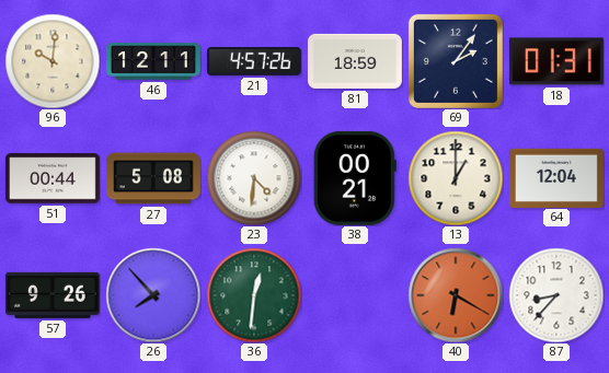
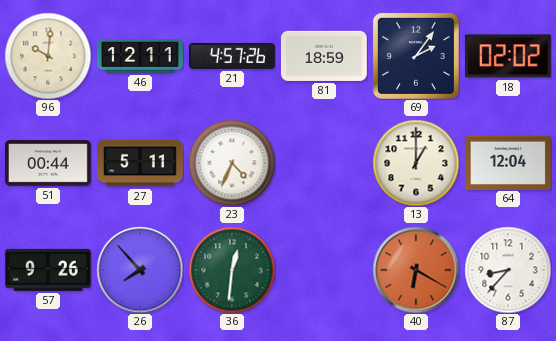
18: 01:31 -> 02:02
27: 5:08 -> 5:11
23: 4:31 -> 4:34
38: 00:21 -> none
